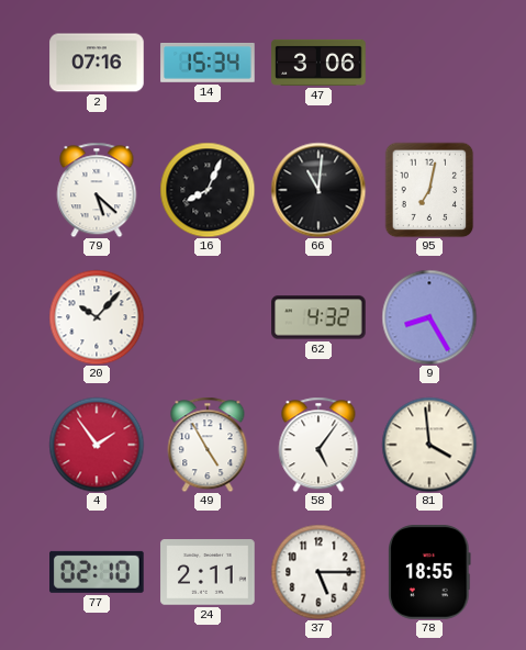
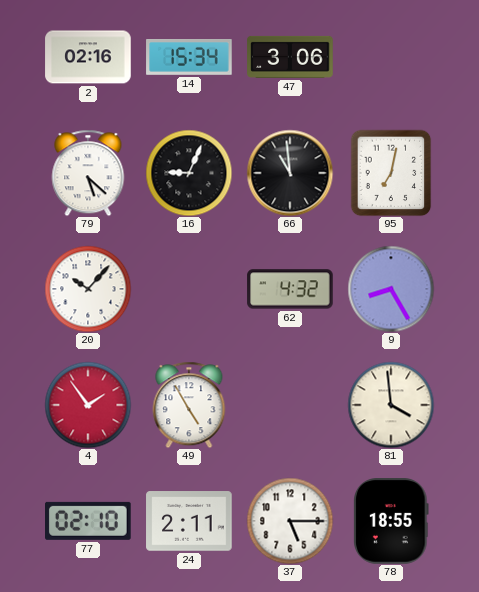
2: 07:16 -> 02:16
16: 8:04 -> 9:04
66: 11:01 -> 10:59
58: 5:06 -> none
